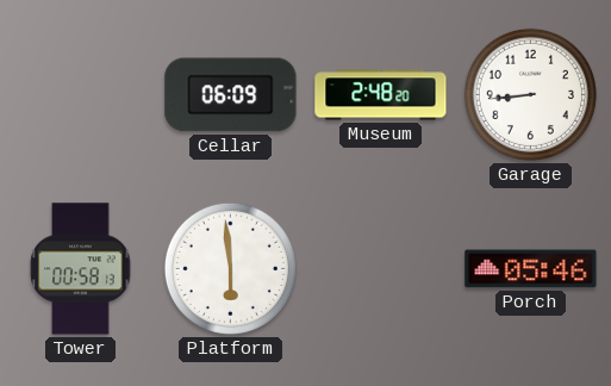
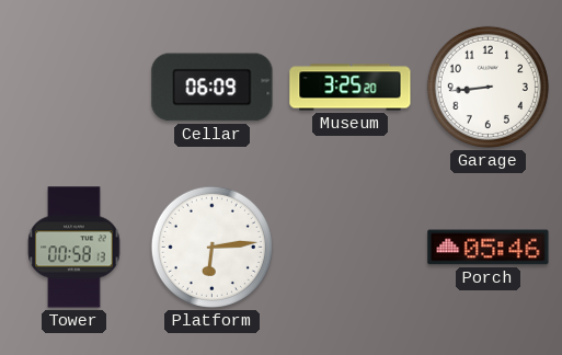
Museum: 2:48 -> 3:25
Platform: 5:59 -> 6:14
